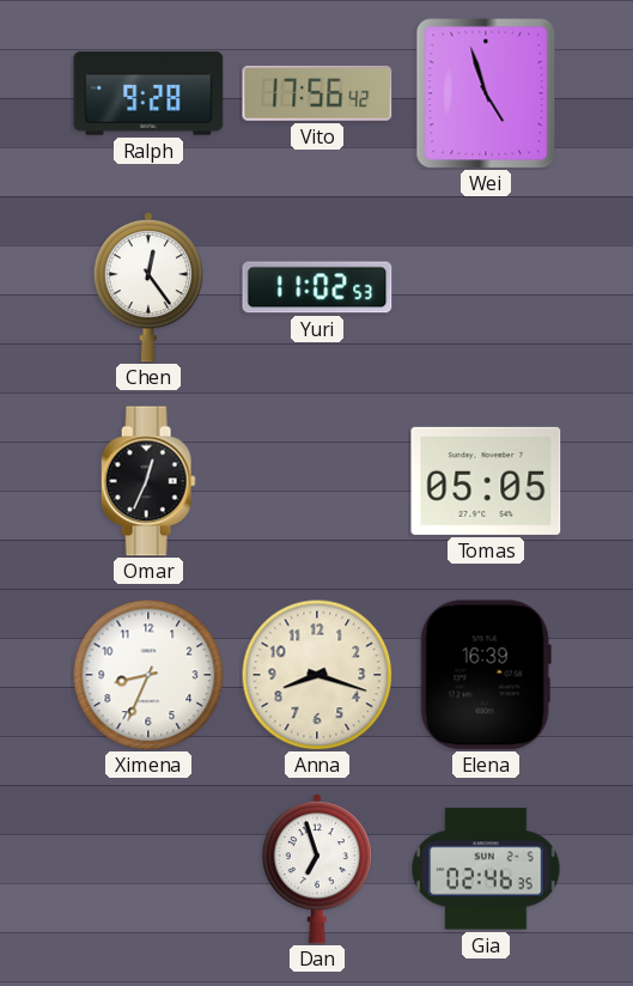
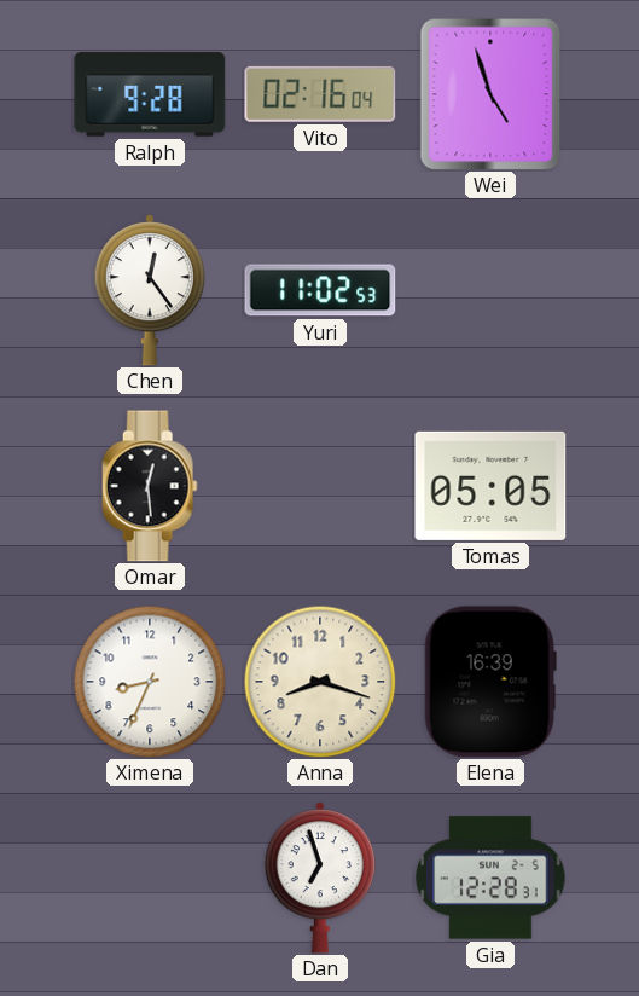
Vito: 17:56 -> 02:16
Omar: 12:34 -> 12:29
Gia: 02:46 -> 12:28
